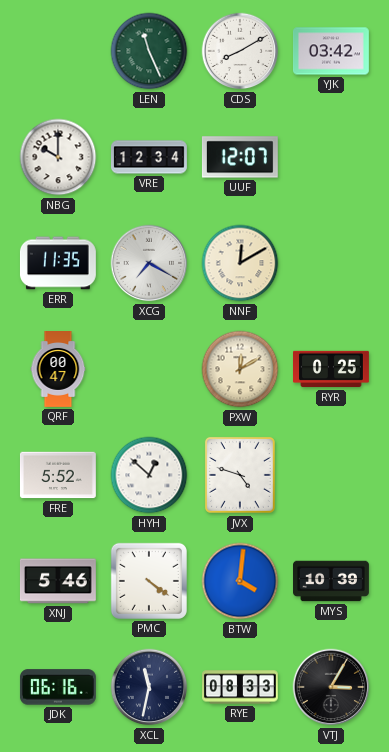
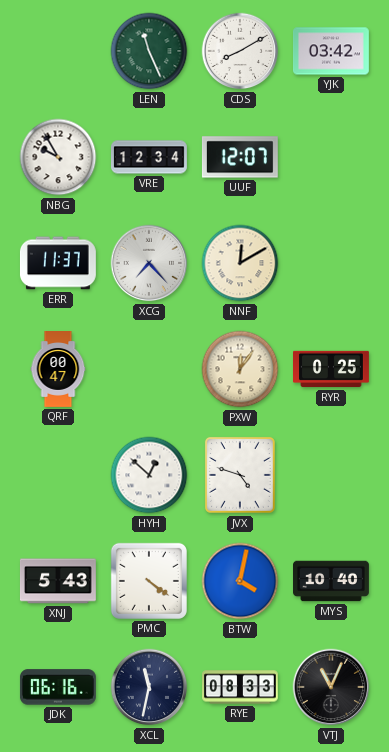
NBG: 10:00 -> 9:55
ERR: 11:35 -> 11:37
XCG: 7:20 -> 7:23
PXW: 12:10 -> 12:06
FRE: 5:52 -> none
XNJ: 5:46 -> 5:43
BTW: 4:01 -> 4:02
MYS: 10:39 -> 10:40
VTJ: 3:05 -> 11:04
